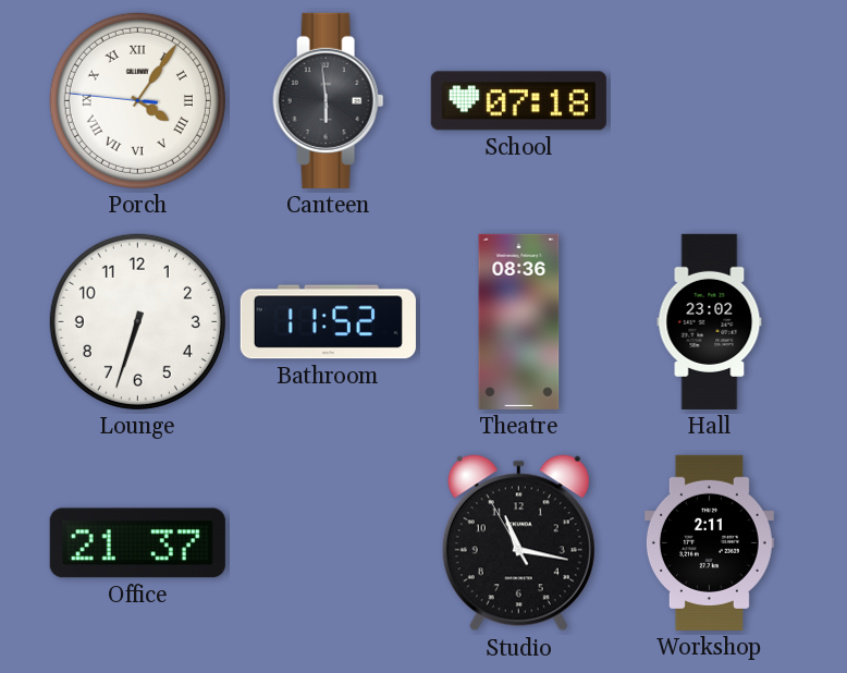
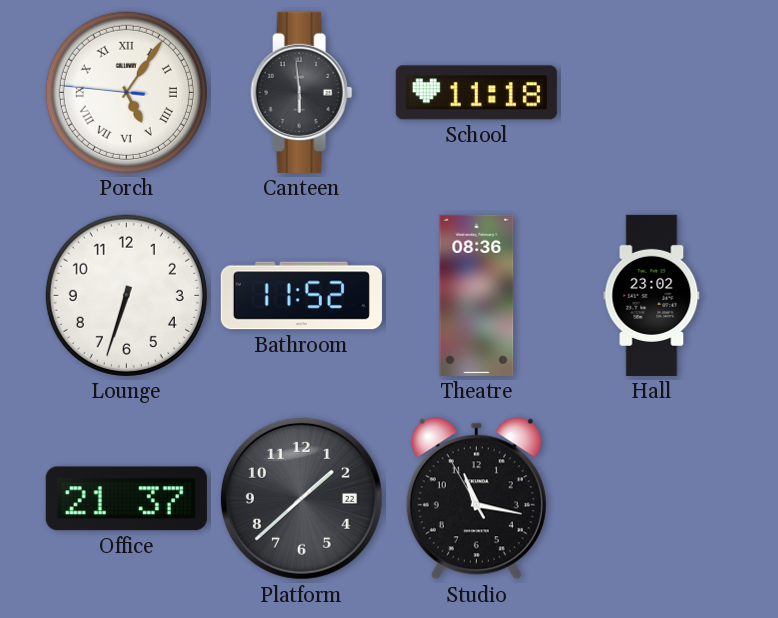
Porch: 4:05 -> 5:05
School: 07:18 -> 11:18
Platform: none -> 1:38
Workshop: 2:11 -> none
